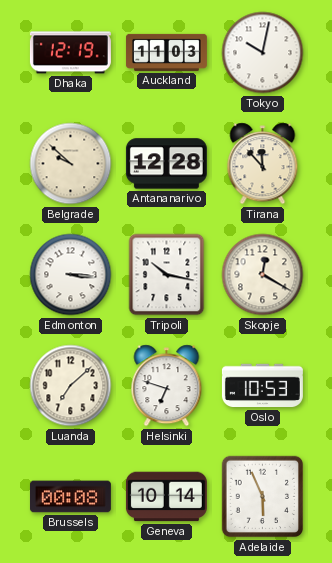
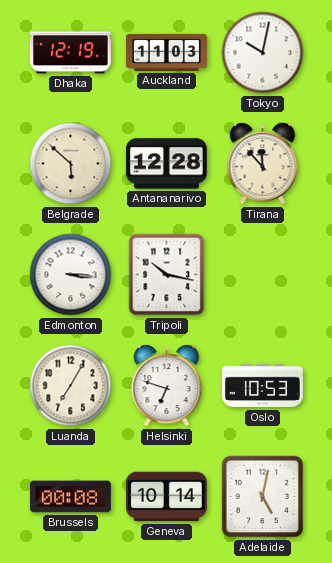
Belgrade: 9:52 -> 5:52
Skopje: 12:20 -> none
Luanda: 7:08 -> 7:05
Adelaide: 5:56 -> 5:02
